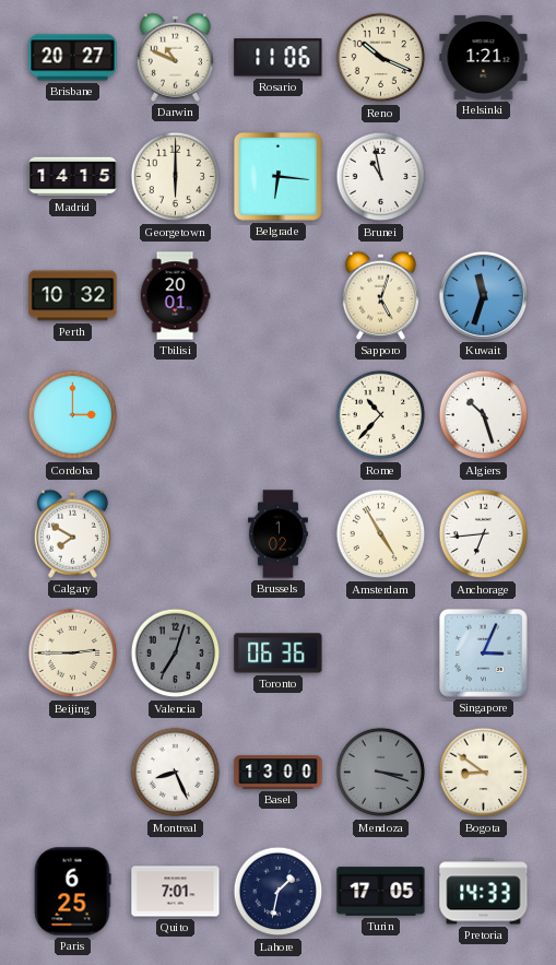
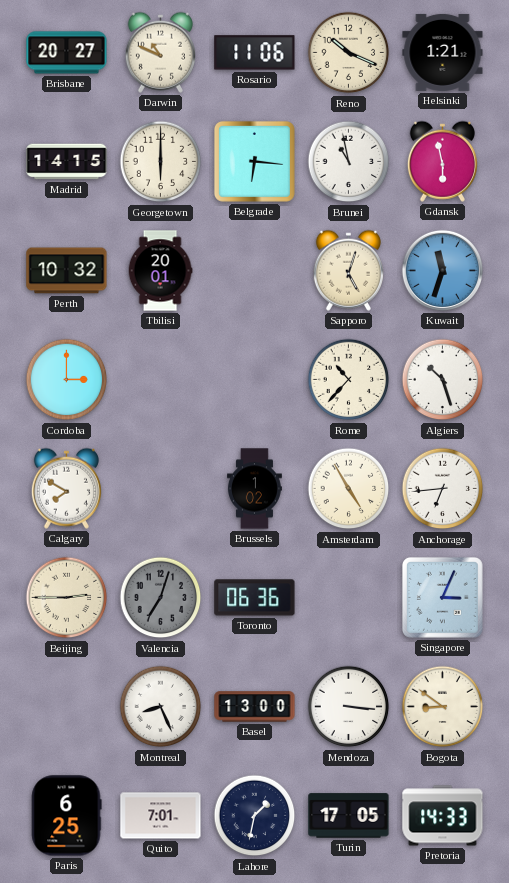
Gdansk: none -> 5:58
Mendoza: 3:18 -> 3:16
Mendoza dial: grey -> white
